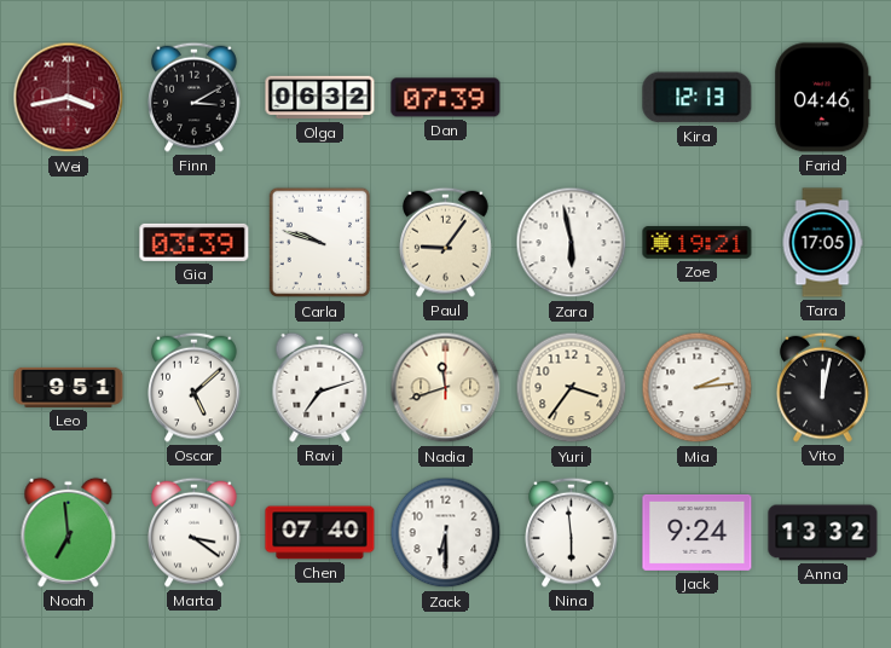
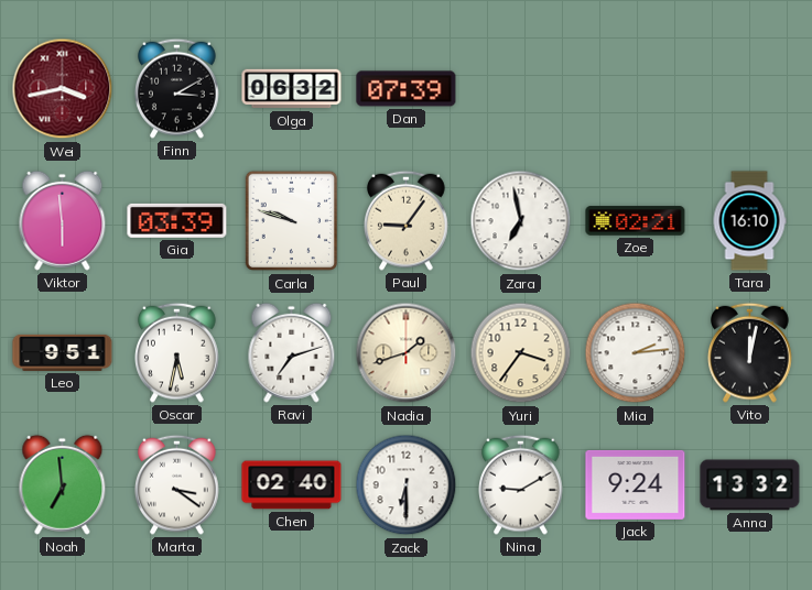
Kira: 12:13 -> none
Farid: 04:46 -> none
Viktor: none -> 5:59
Zara: 5:58 -> 6:58
Zoe: 19:21 -> 02:21
Tara: 17:05 -> 16:10
Oscar: 5:08 -> 5:32
Nadia: 11:42 -> 1:42
Chen: 07:40 -> 02:40
Nina: 5:59 -> 9:10
